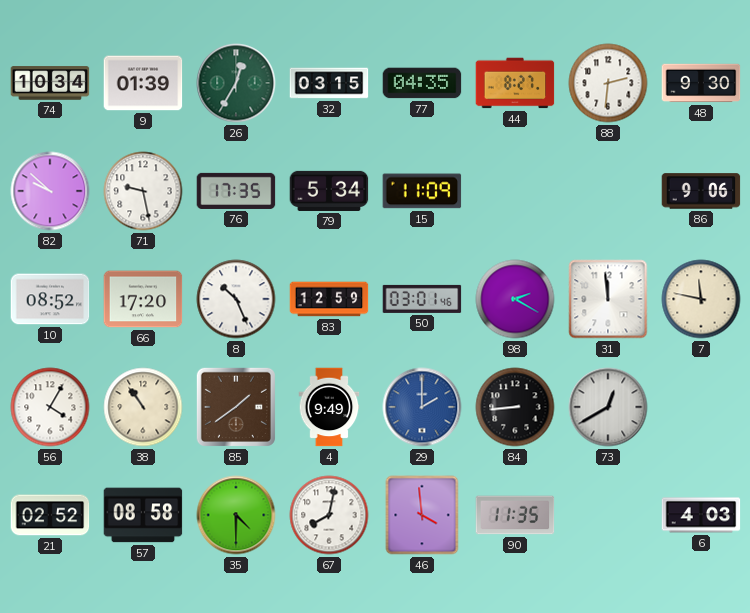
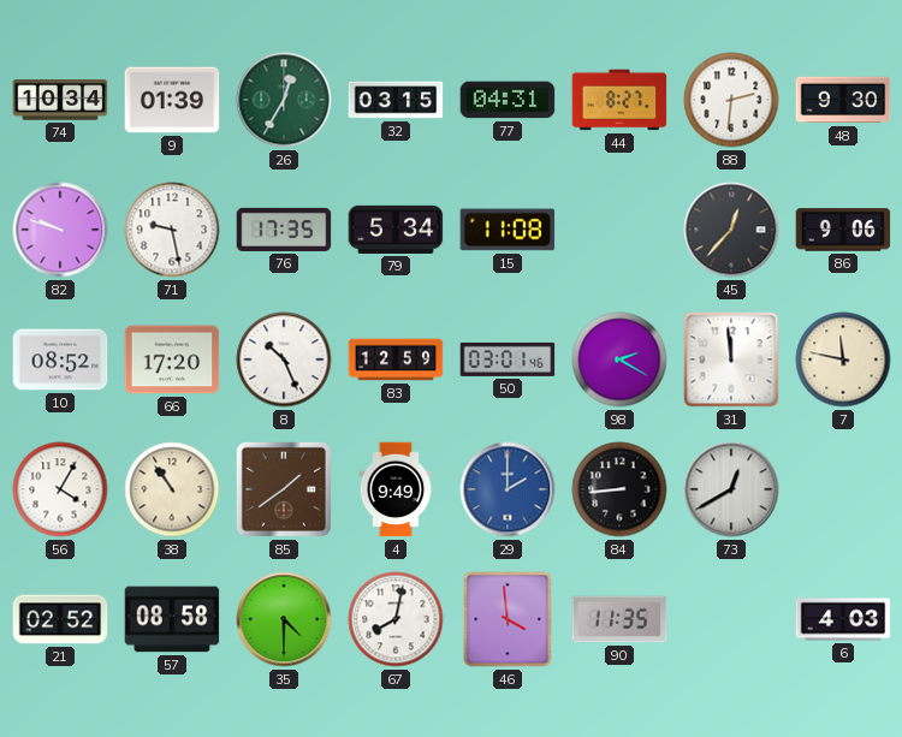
77: 04:35 -> 04:31
82: 9:52 -> 9:48
15: 11:09 -> 11:08
45: none -> 12:37
